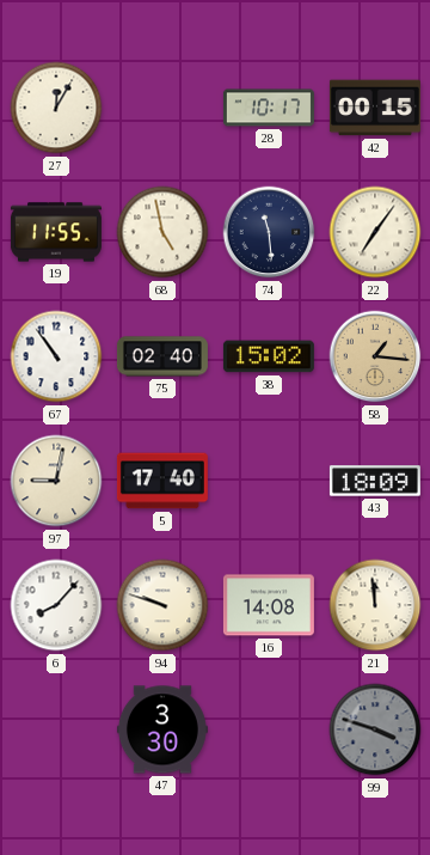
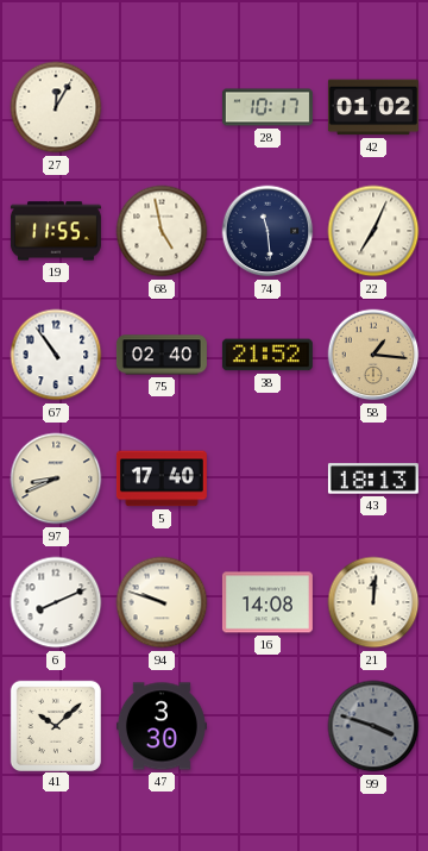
42: 00:15 -> 01:02
22: 7:06 -> 7:04
38: 15:02 -> 21:52
97: 9:02 -> 8:41
43: 18:09 -> 18:13
6: 8:07 -> 8:11
21: 11:59 -> 12:01
41: none -> 10:08
